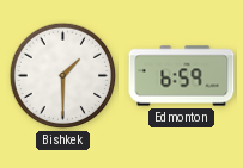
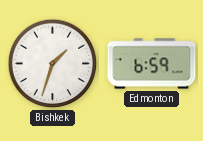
Bishkek: 1:30 -> 1:33
